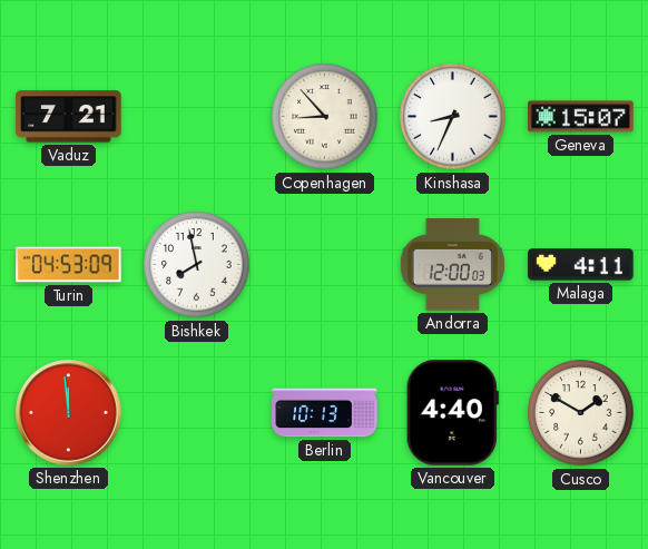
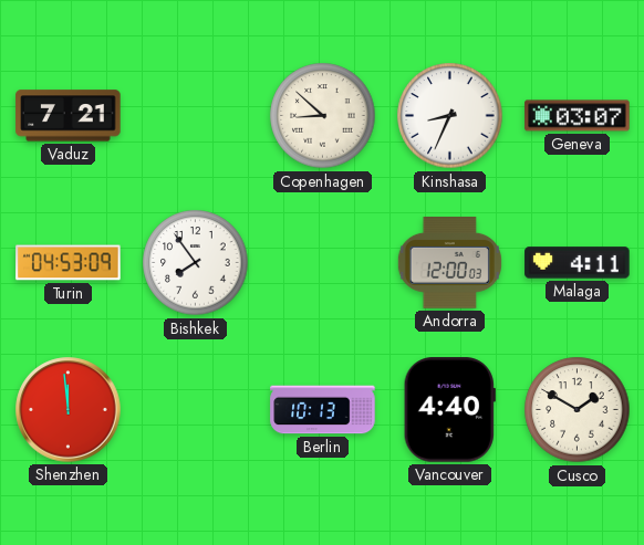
Copenhagen: 8:53 -> 8:52
Geneva: 15:07 -> 03:07
Bishkek: 7:58 -> 7:54
